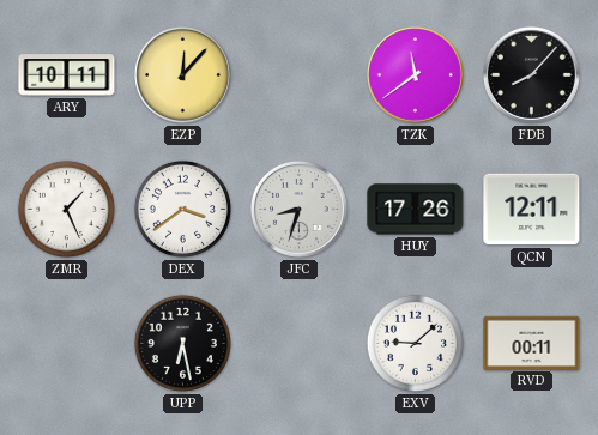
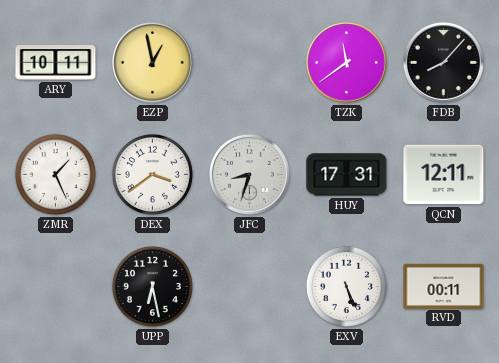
EZP: 12:07 -> 12:58
HUY: 17:26 -> 17:31
EXV: 9:08 -> 5:26
